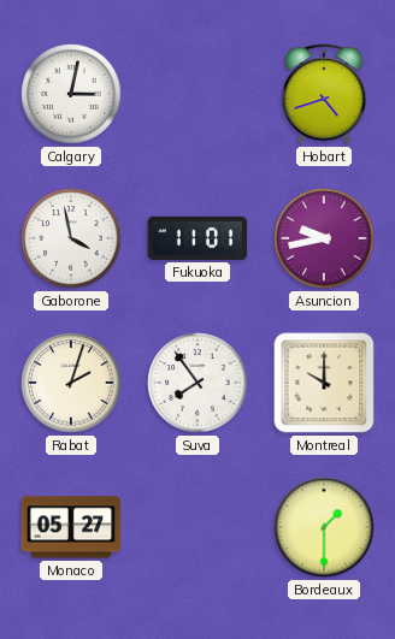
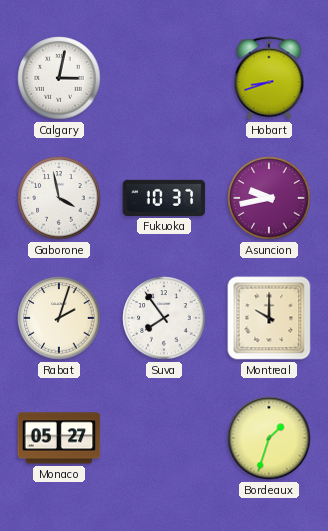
Hobart: 4:42 -> 8:42
Fukuoka: 11:01 -> 10:37
Bordeaux: 1:30 -> 1:33
